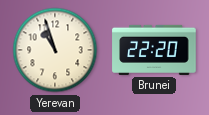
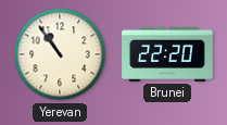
Yerevan: 10:57 -> 10:54
